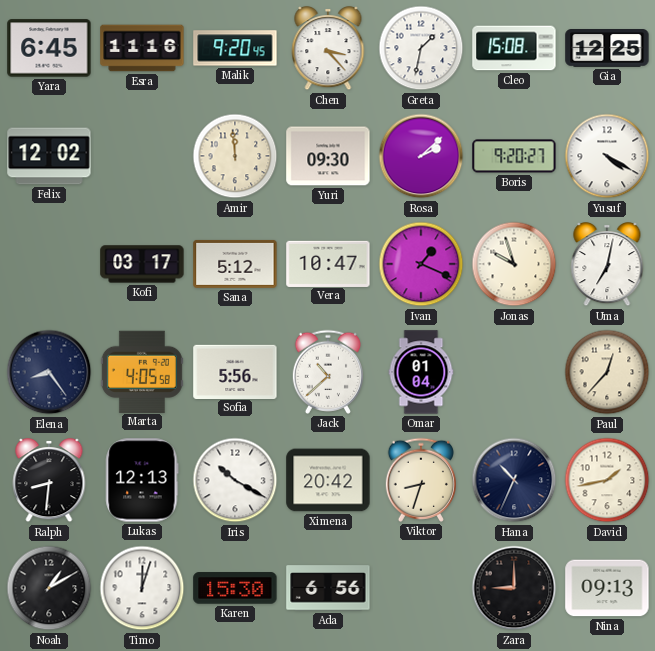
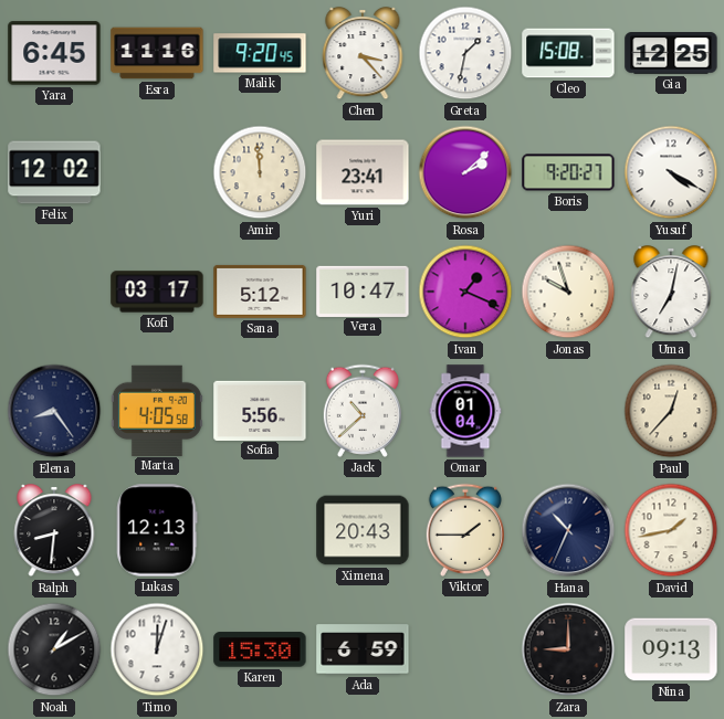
Yuri: 09:30 -> 23:41
Iris: 10:20 -> none
Ximena: 20:42 -> 20:43
Viktor: 8:33 -> 1:45
Ada: 6:56 -> 6:59
